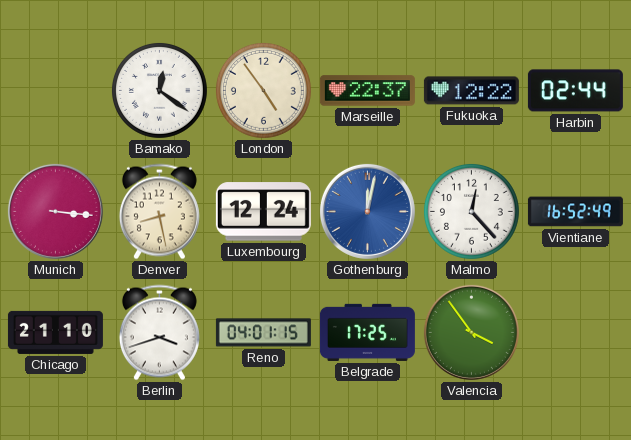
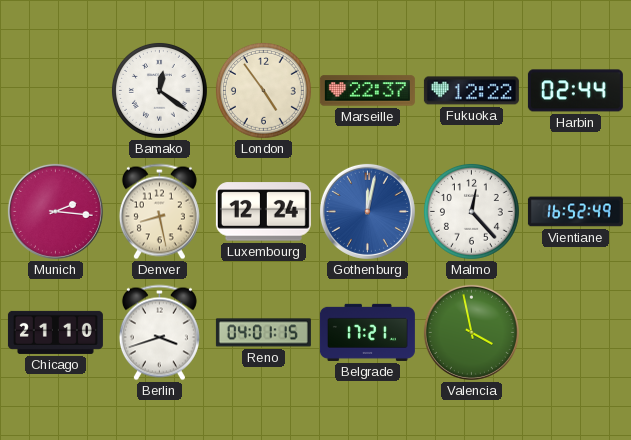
Munich: 3:16 -> 2:16
Belgrade: 17:25 -> 17:21
Valencia: 3:54 -> 3:58
